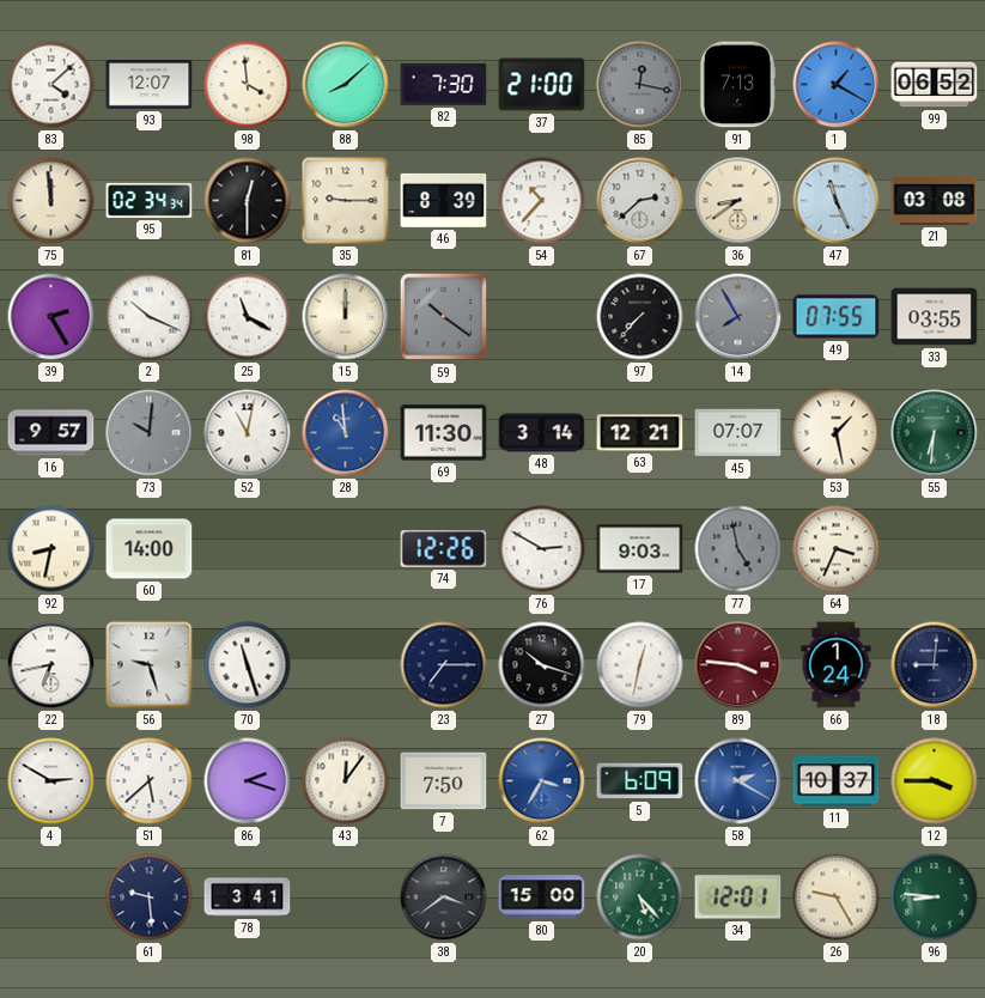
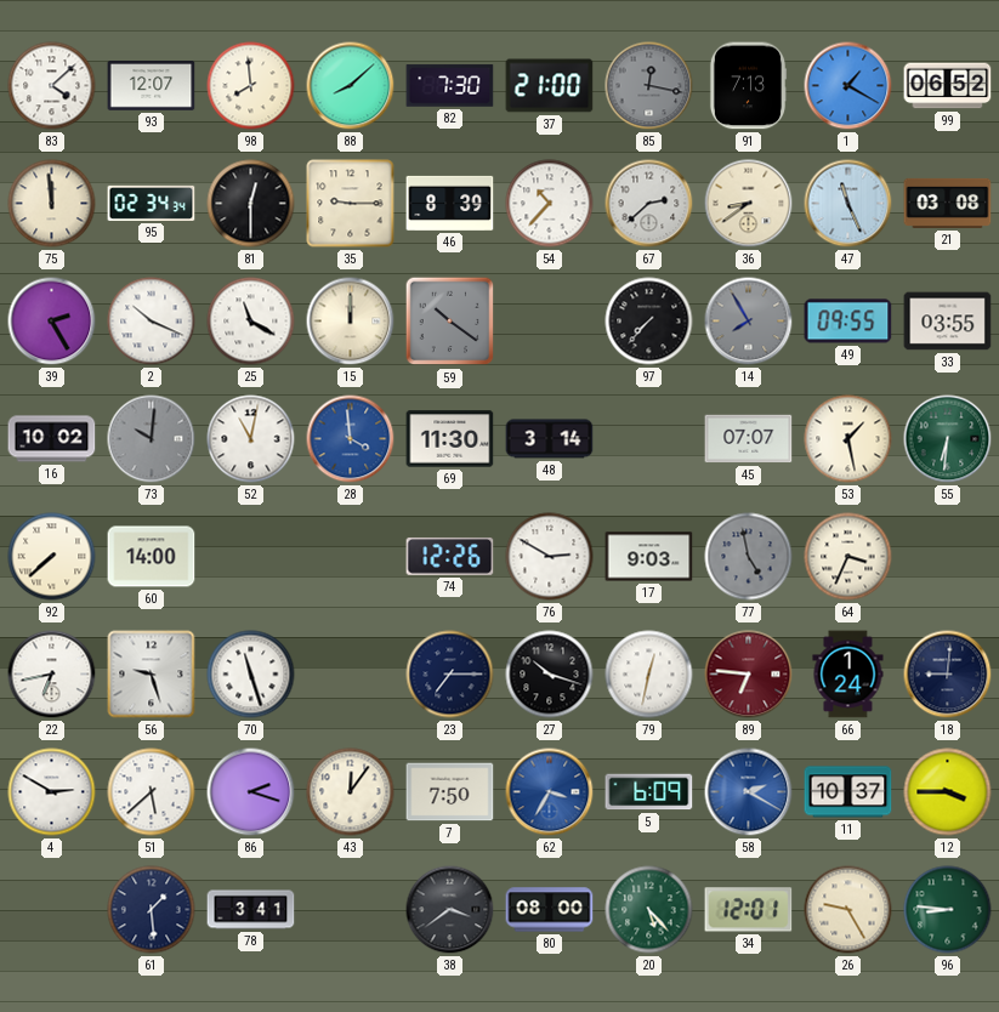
98: 3:59 -> 7:59
49: 07:55 -> 09:55
16: 9:57 -> 10:02
28: 10:59 -> 3:59
63: 12:21 -> none
92: 8:32 -> 7:38
89: 3:46 -> 6:46
61: 9:29 -> 1:29
80: 15:00 -> 08:00
